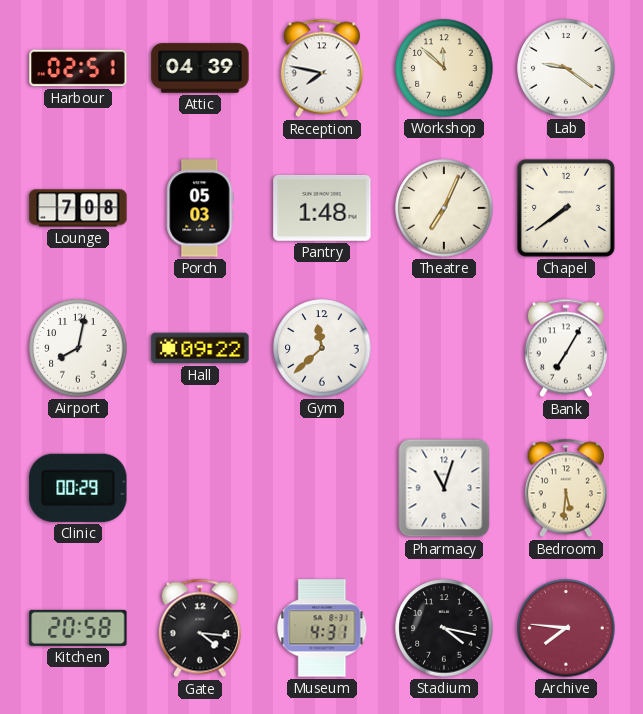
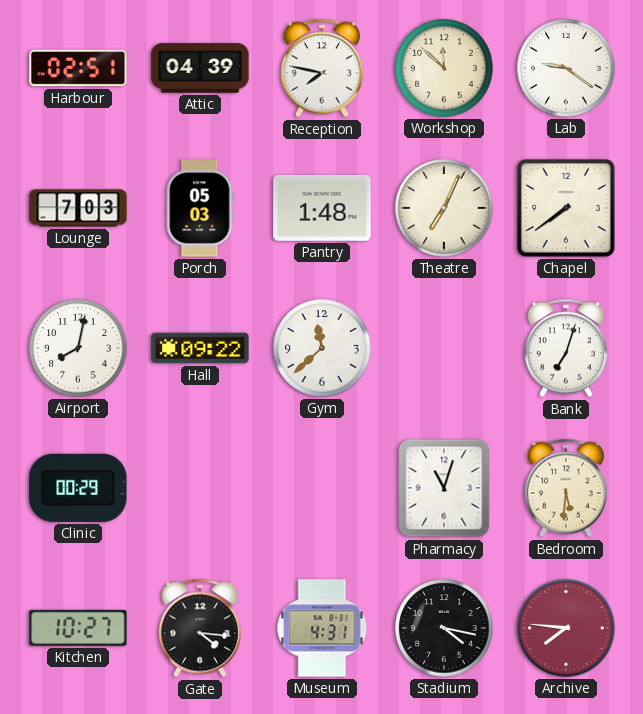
Lounge: 7:08 -> 7:03
Bank: 7:05 -> 7:03
Kitchen: 20:58 -> 10:27
